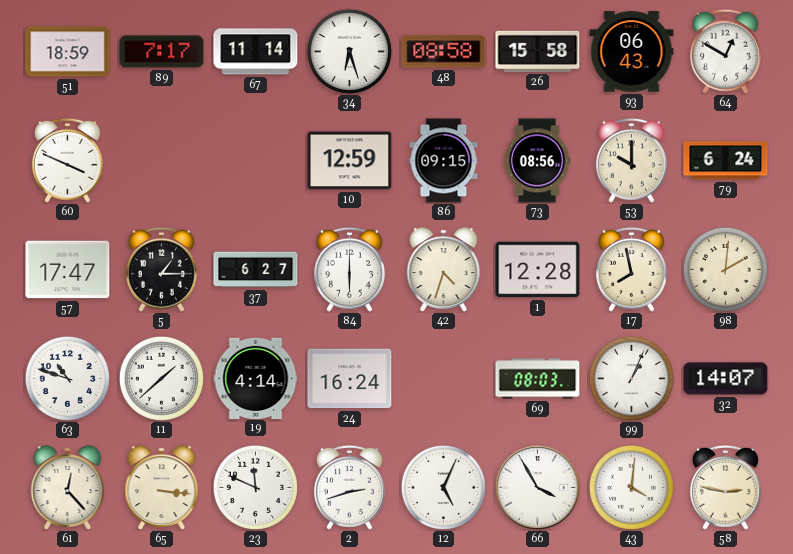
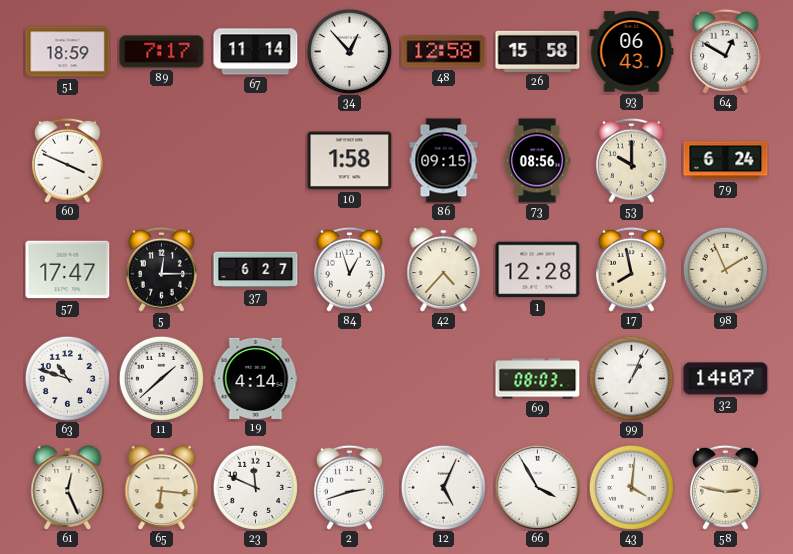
34: 6:27 -> 12:53
48: 08:58 -> 12:58
10: 12:59 -> 1:58
5: 1:15 -> 12:15
84: 6:00 -> 12:57
42: 4:33 -> 4:37
98: 2:01 -> 1:56
24: 16:24 -> none
61: 12:23 -> 12:26
65: 3:16 -> 6:16
